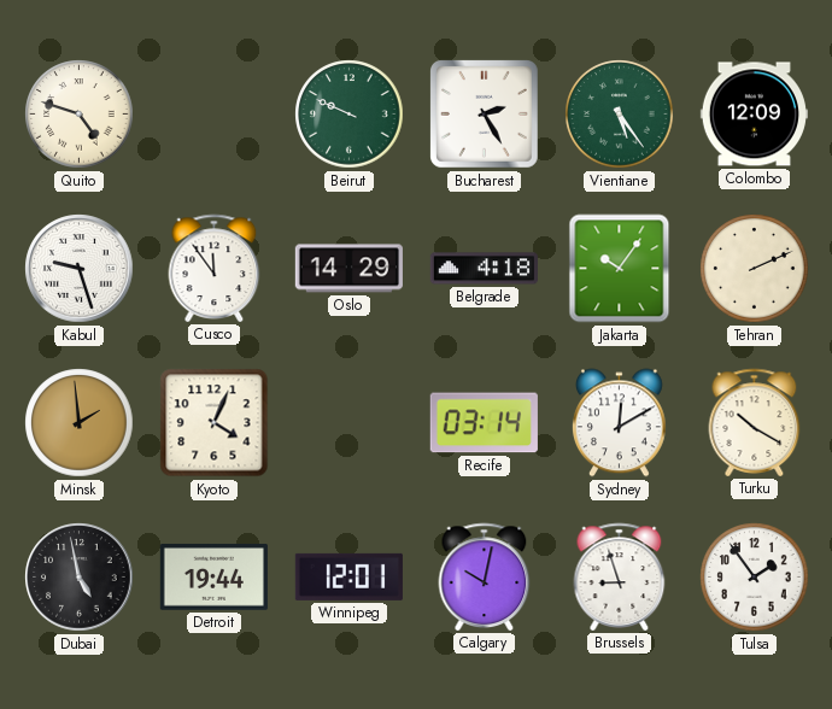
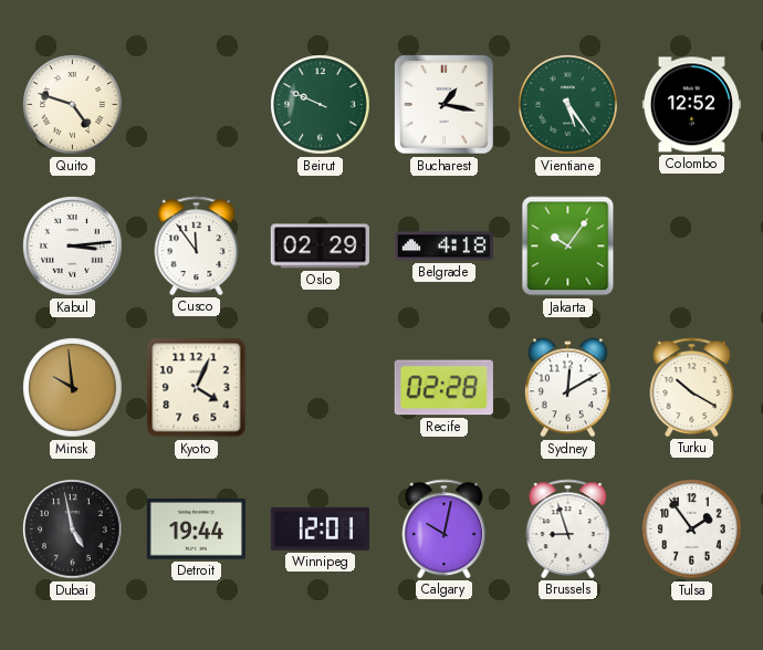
Bucharest: 2:25 -> 1:17
Colombo: 12:09 -> 12:52
Kabul: 9:27 -> 3:14
Oslo: 14:29 -> 02:29
Tehran: 2:11 -> none
Minsk: 1:59 -> 9:59
Recife: 03:14 -> 02:28
